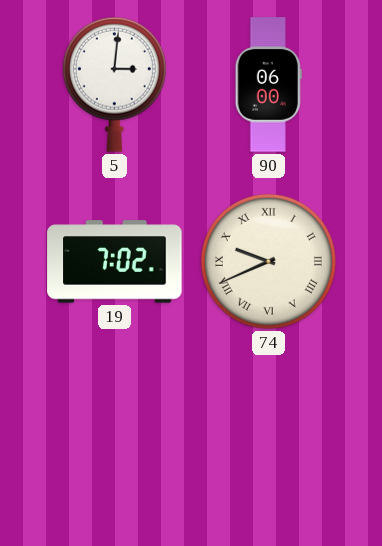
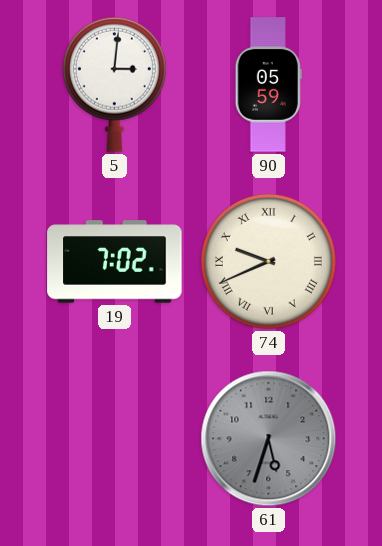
90: 06:00 -> 05:59
61: none -> 5:33
